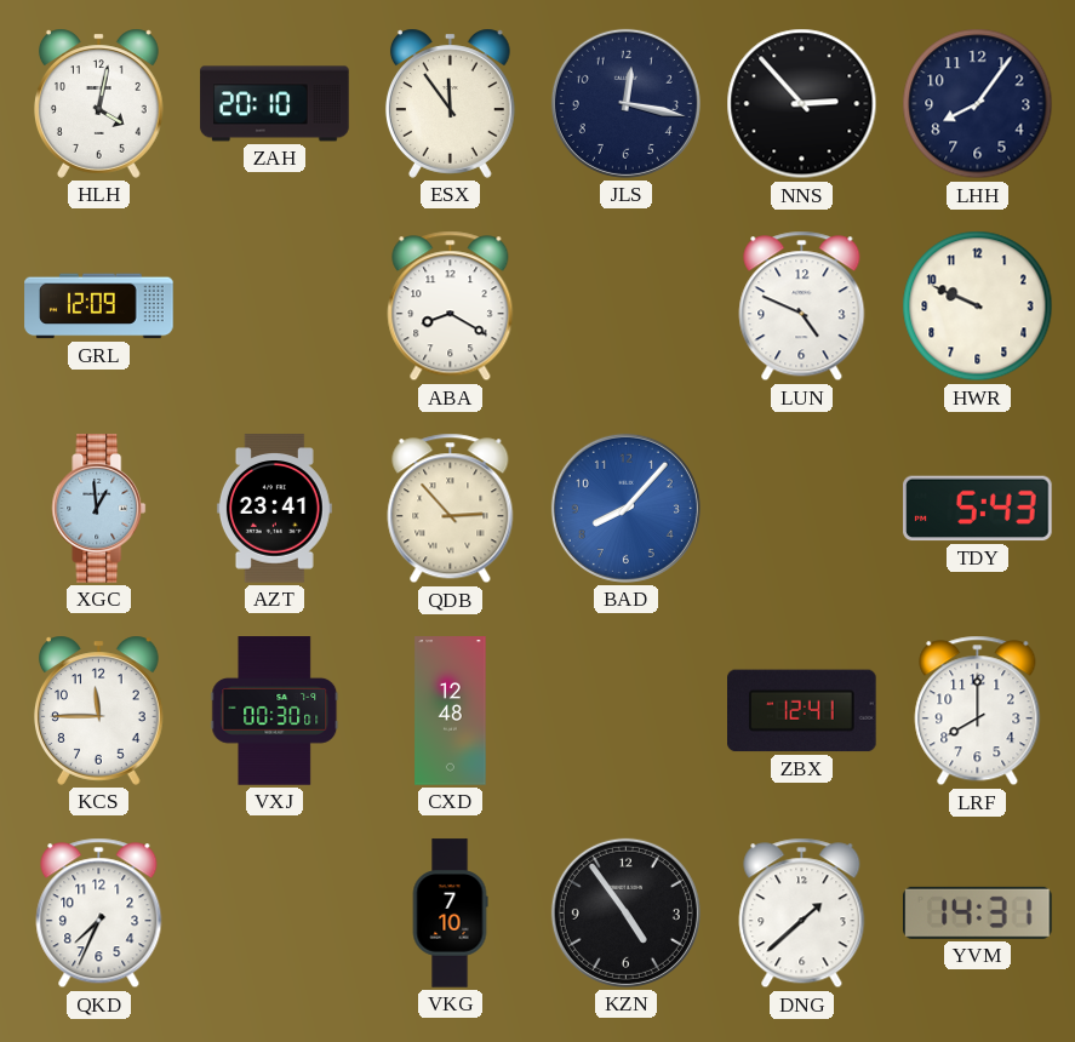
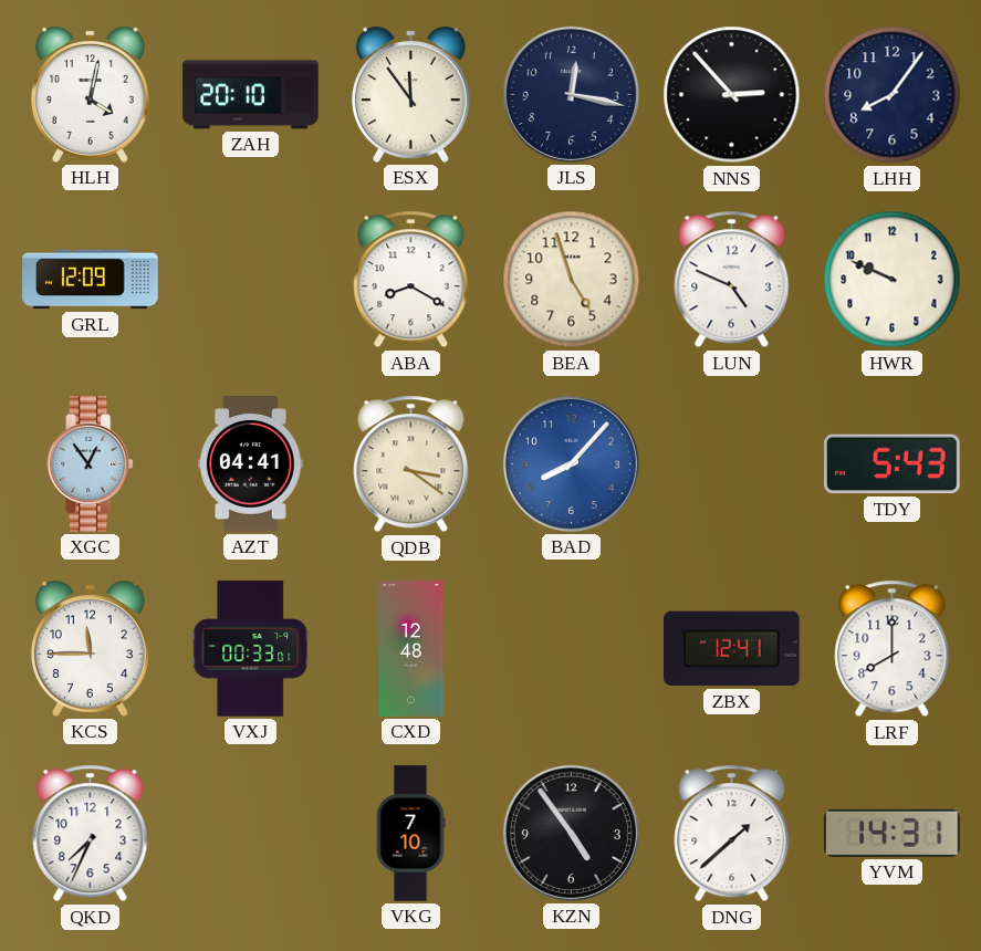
BEA: none -> 4:57
XGC: 12:59 -> 12:54
AZT: 23:41 -> 04:41
QDB: 2:53 -> 3:21
VXJ: 00:30 -> 00:33
